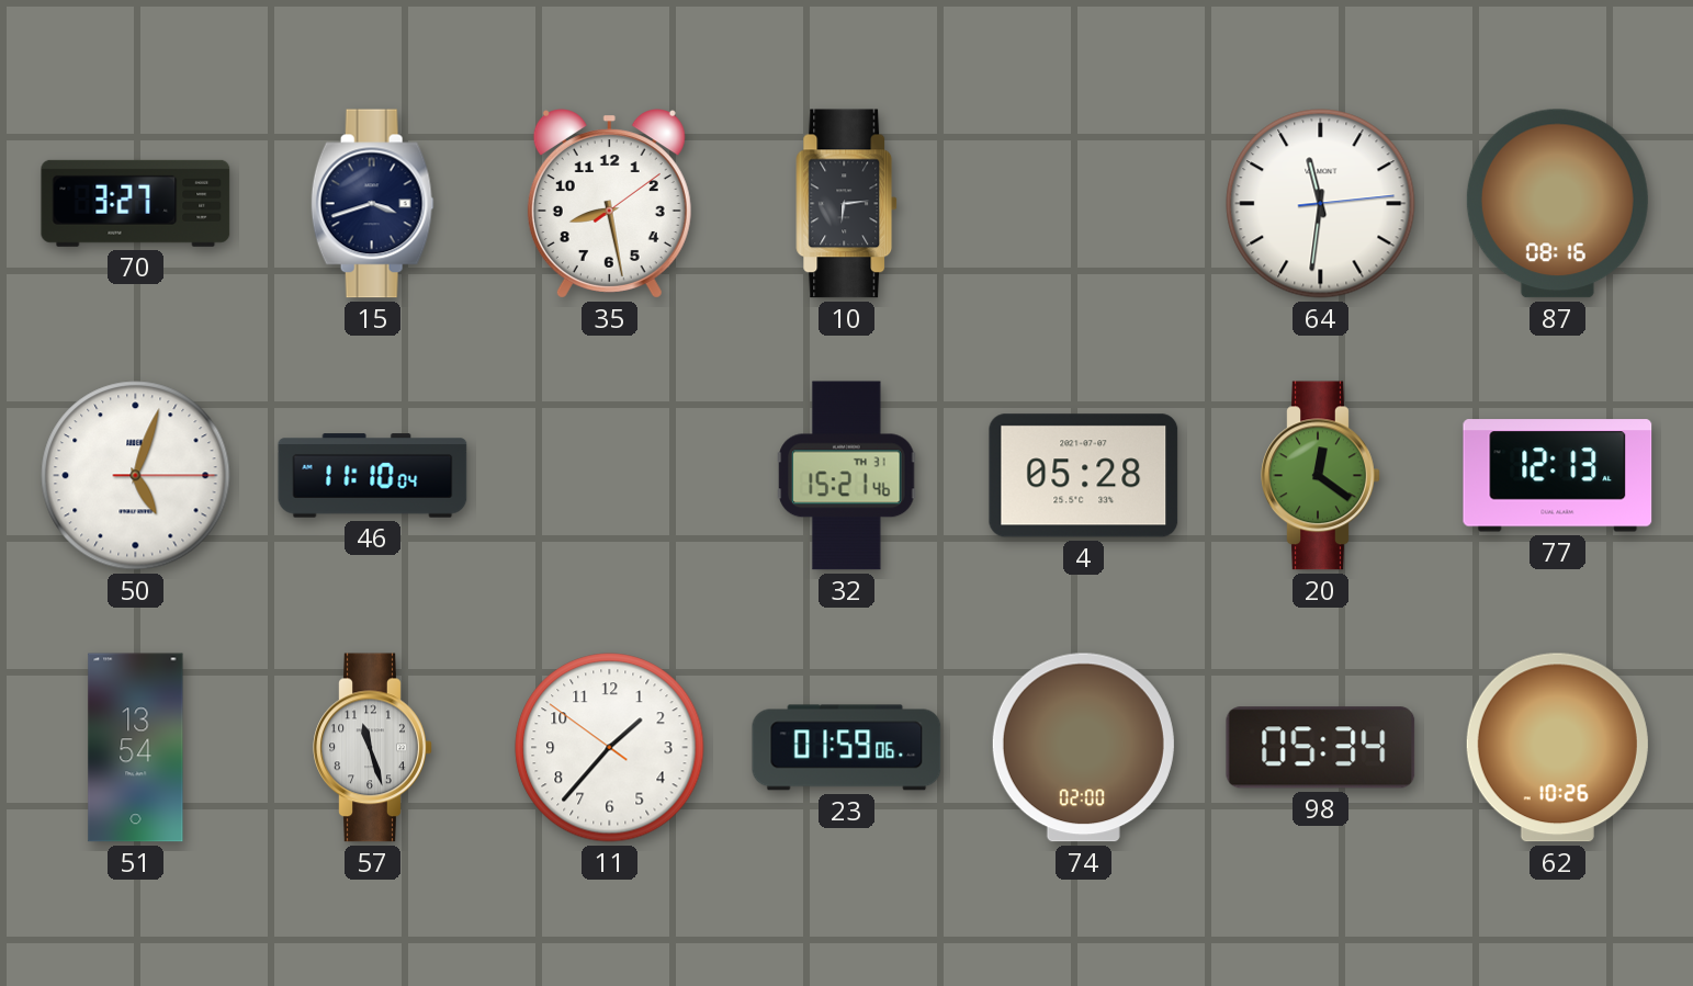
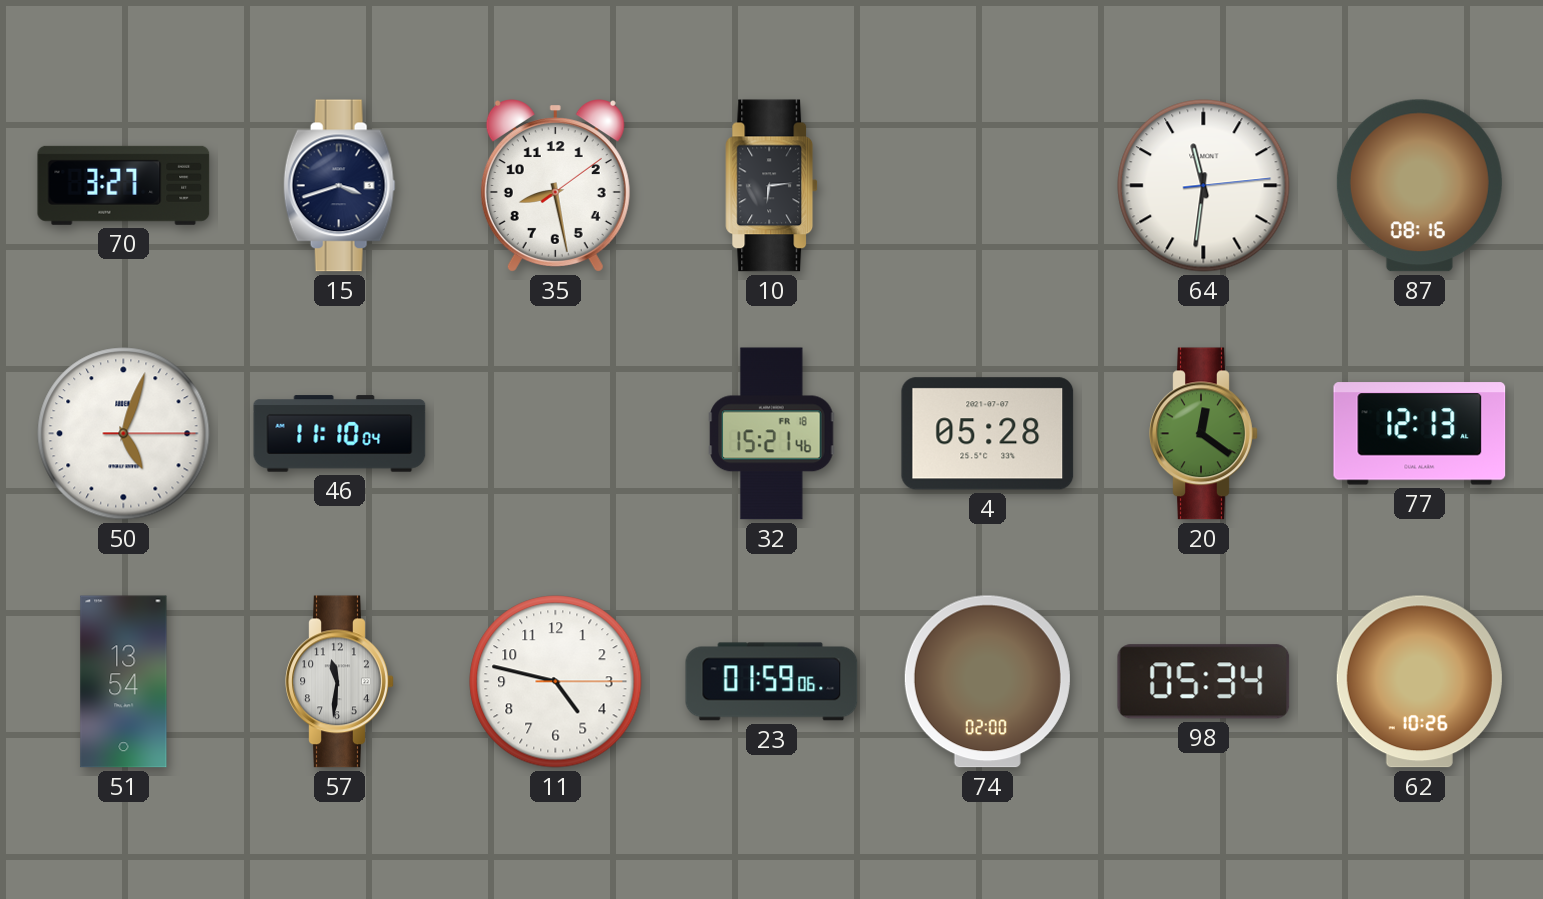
32 date: TH 31 -> FR 18
57: 11:27 -> 11:31
11: 1:36 -> 4:47
